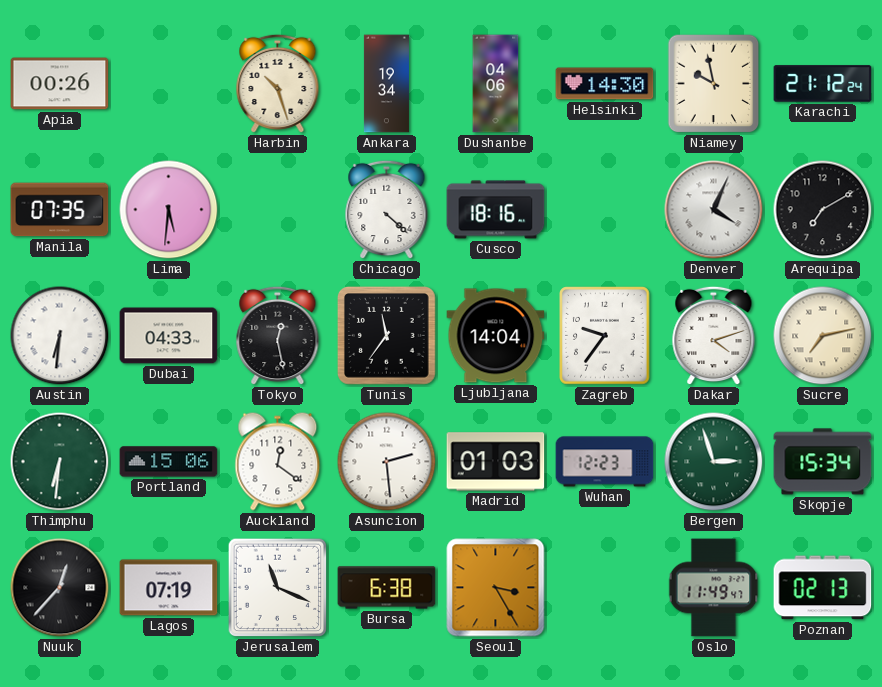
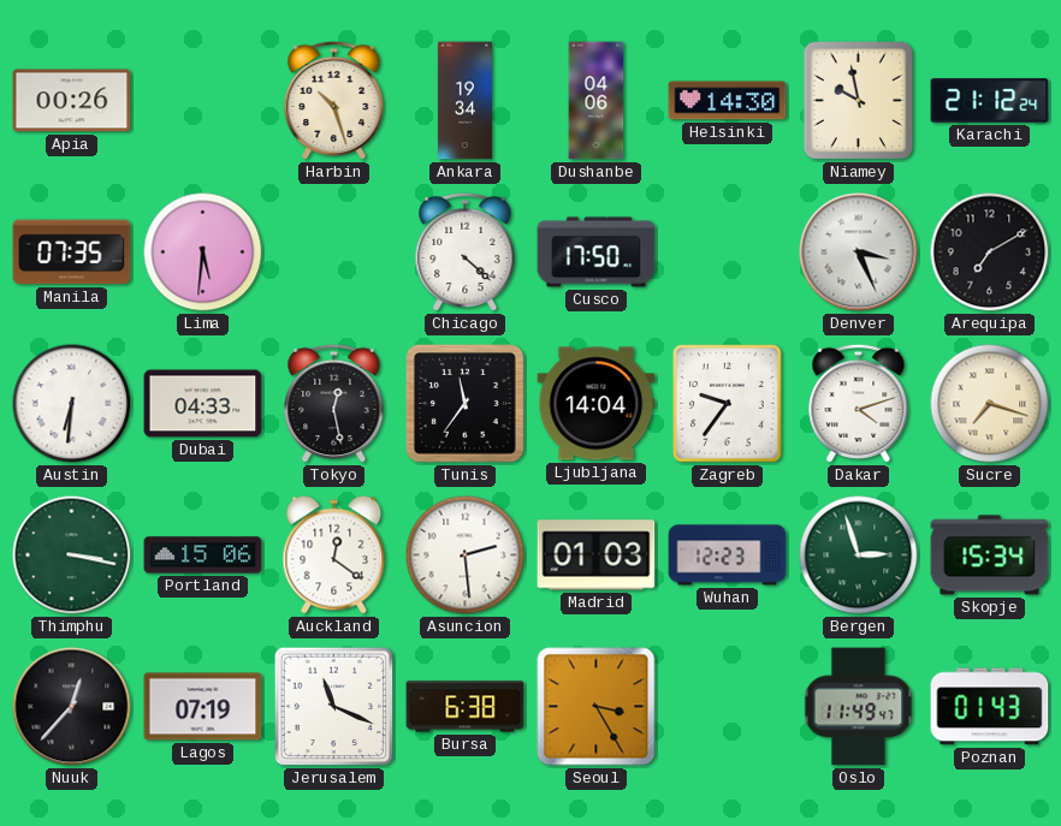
Cusco: 18:16 -> 17:50
Denver: 4:04 -> 3:26
Sucre: 7:13 -> 7:18
Thimphu: 6:31 -> 3:17
Poznan: 02:13 -> 01:43
